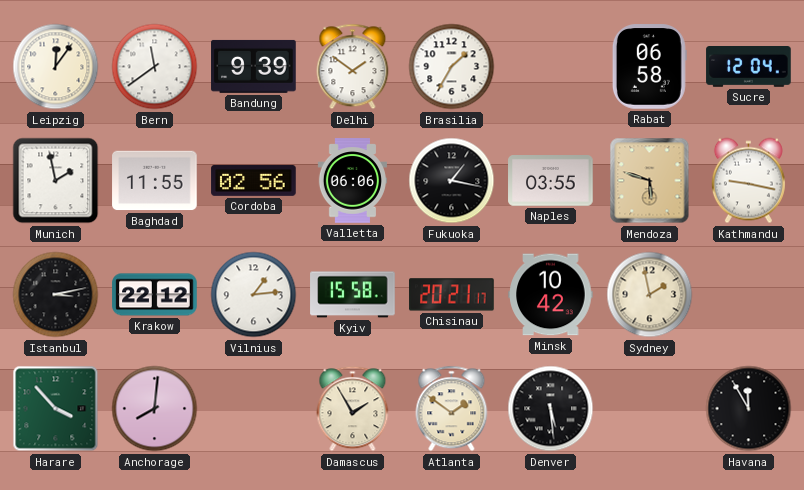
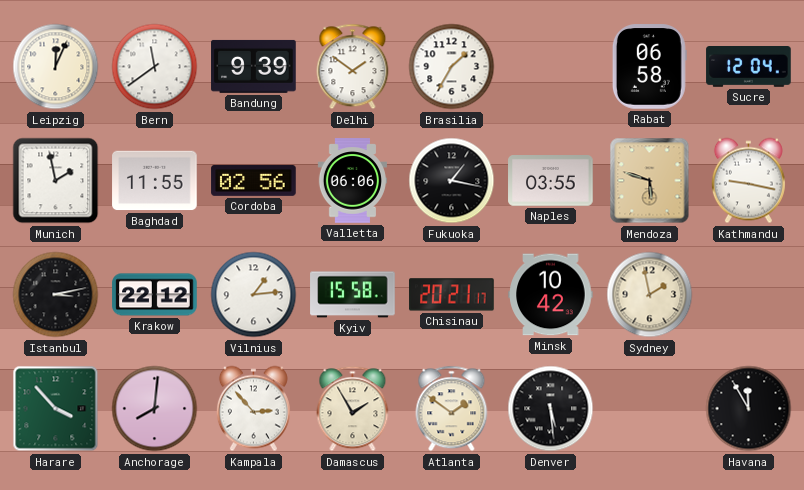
Leipzig: 12:06 -> 12:04
Kampala: none -> 2:53
